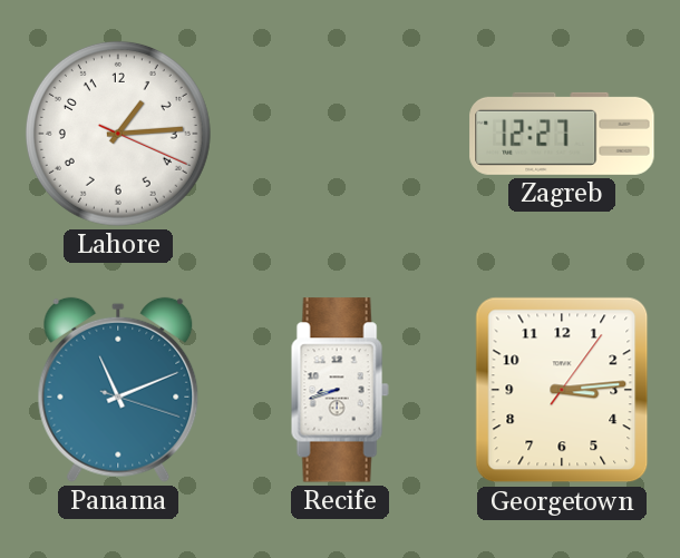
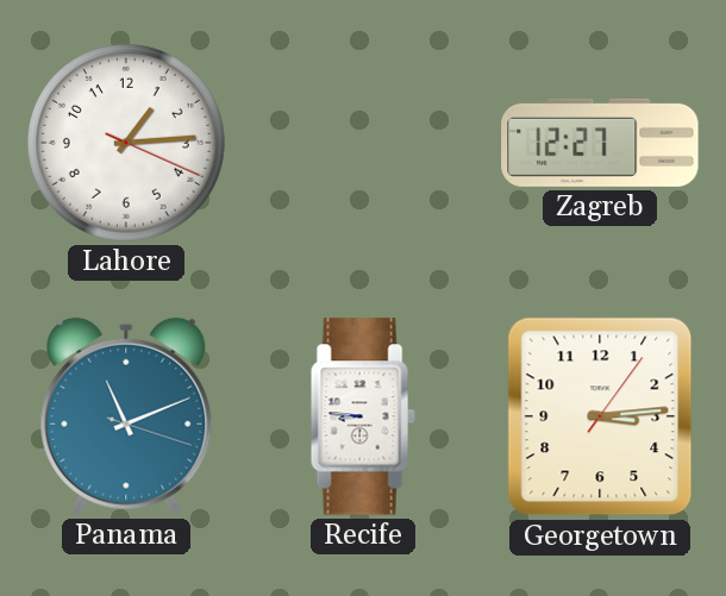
Recife: 8:42 -> 8:46
